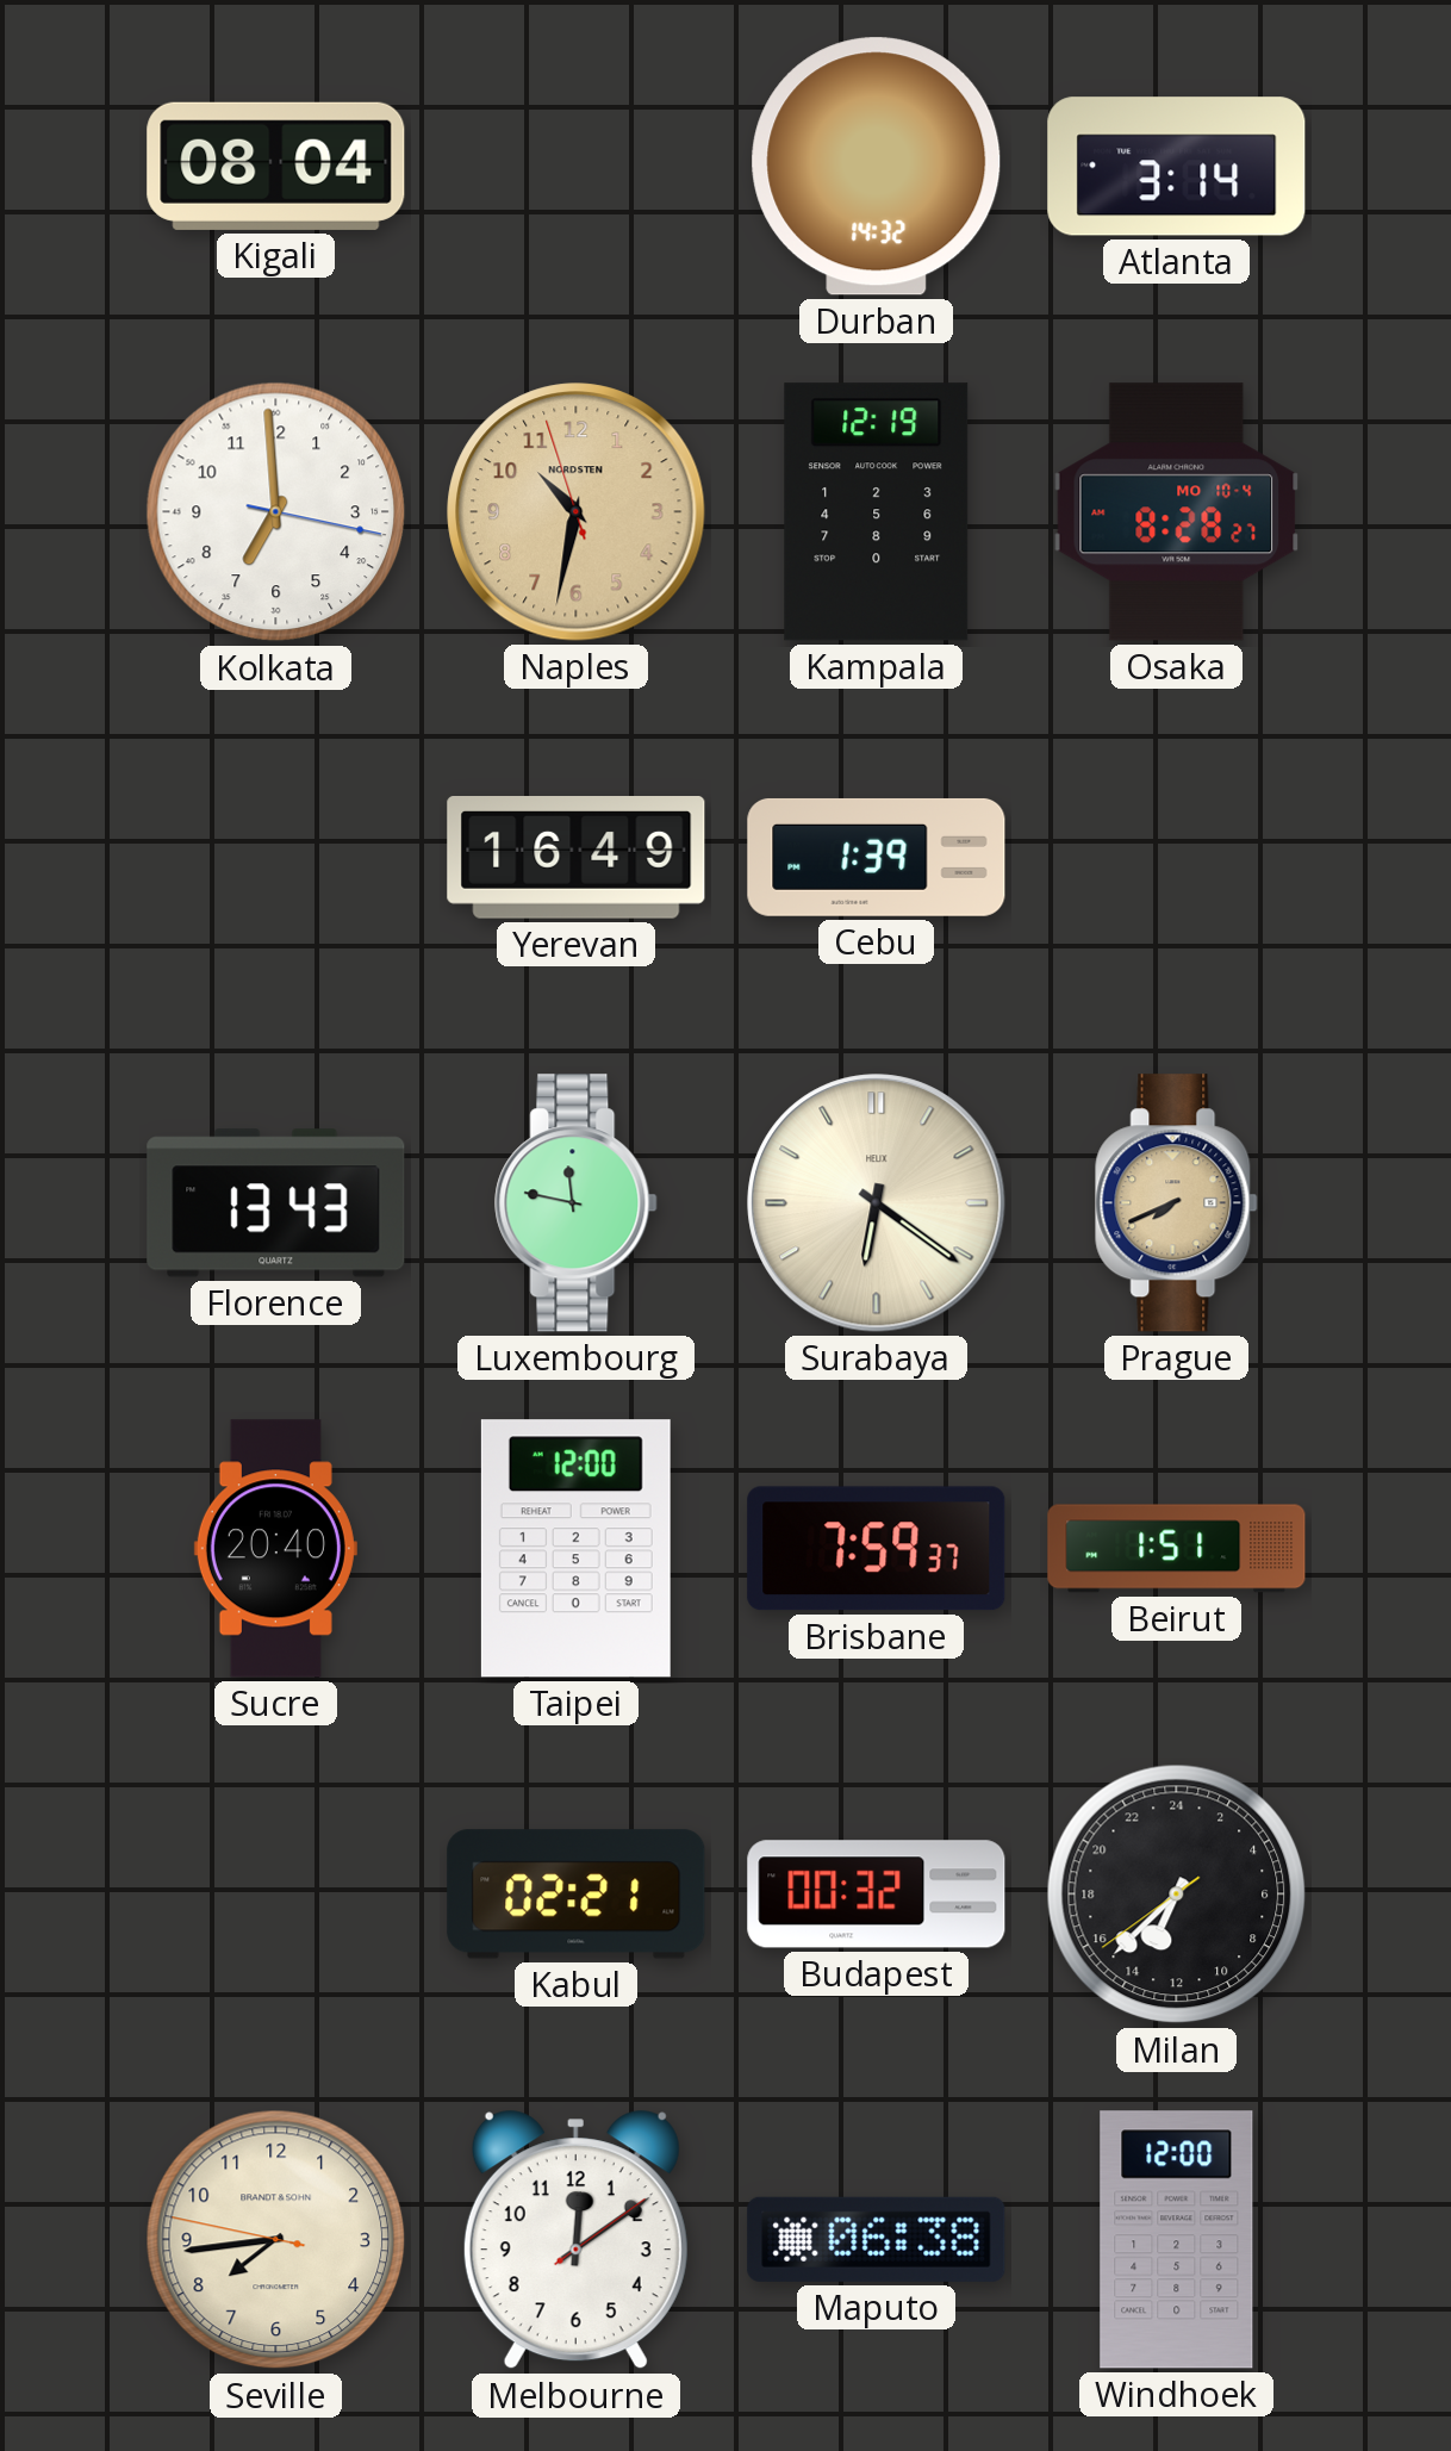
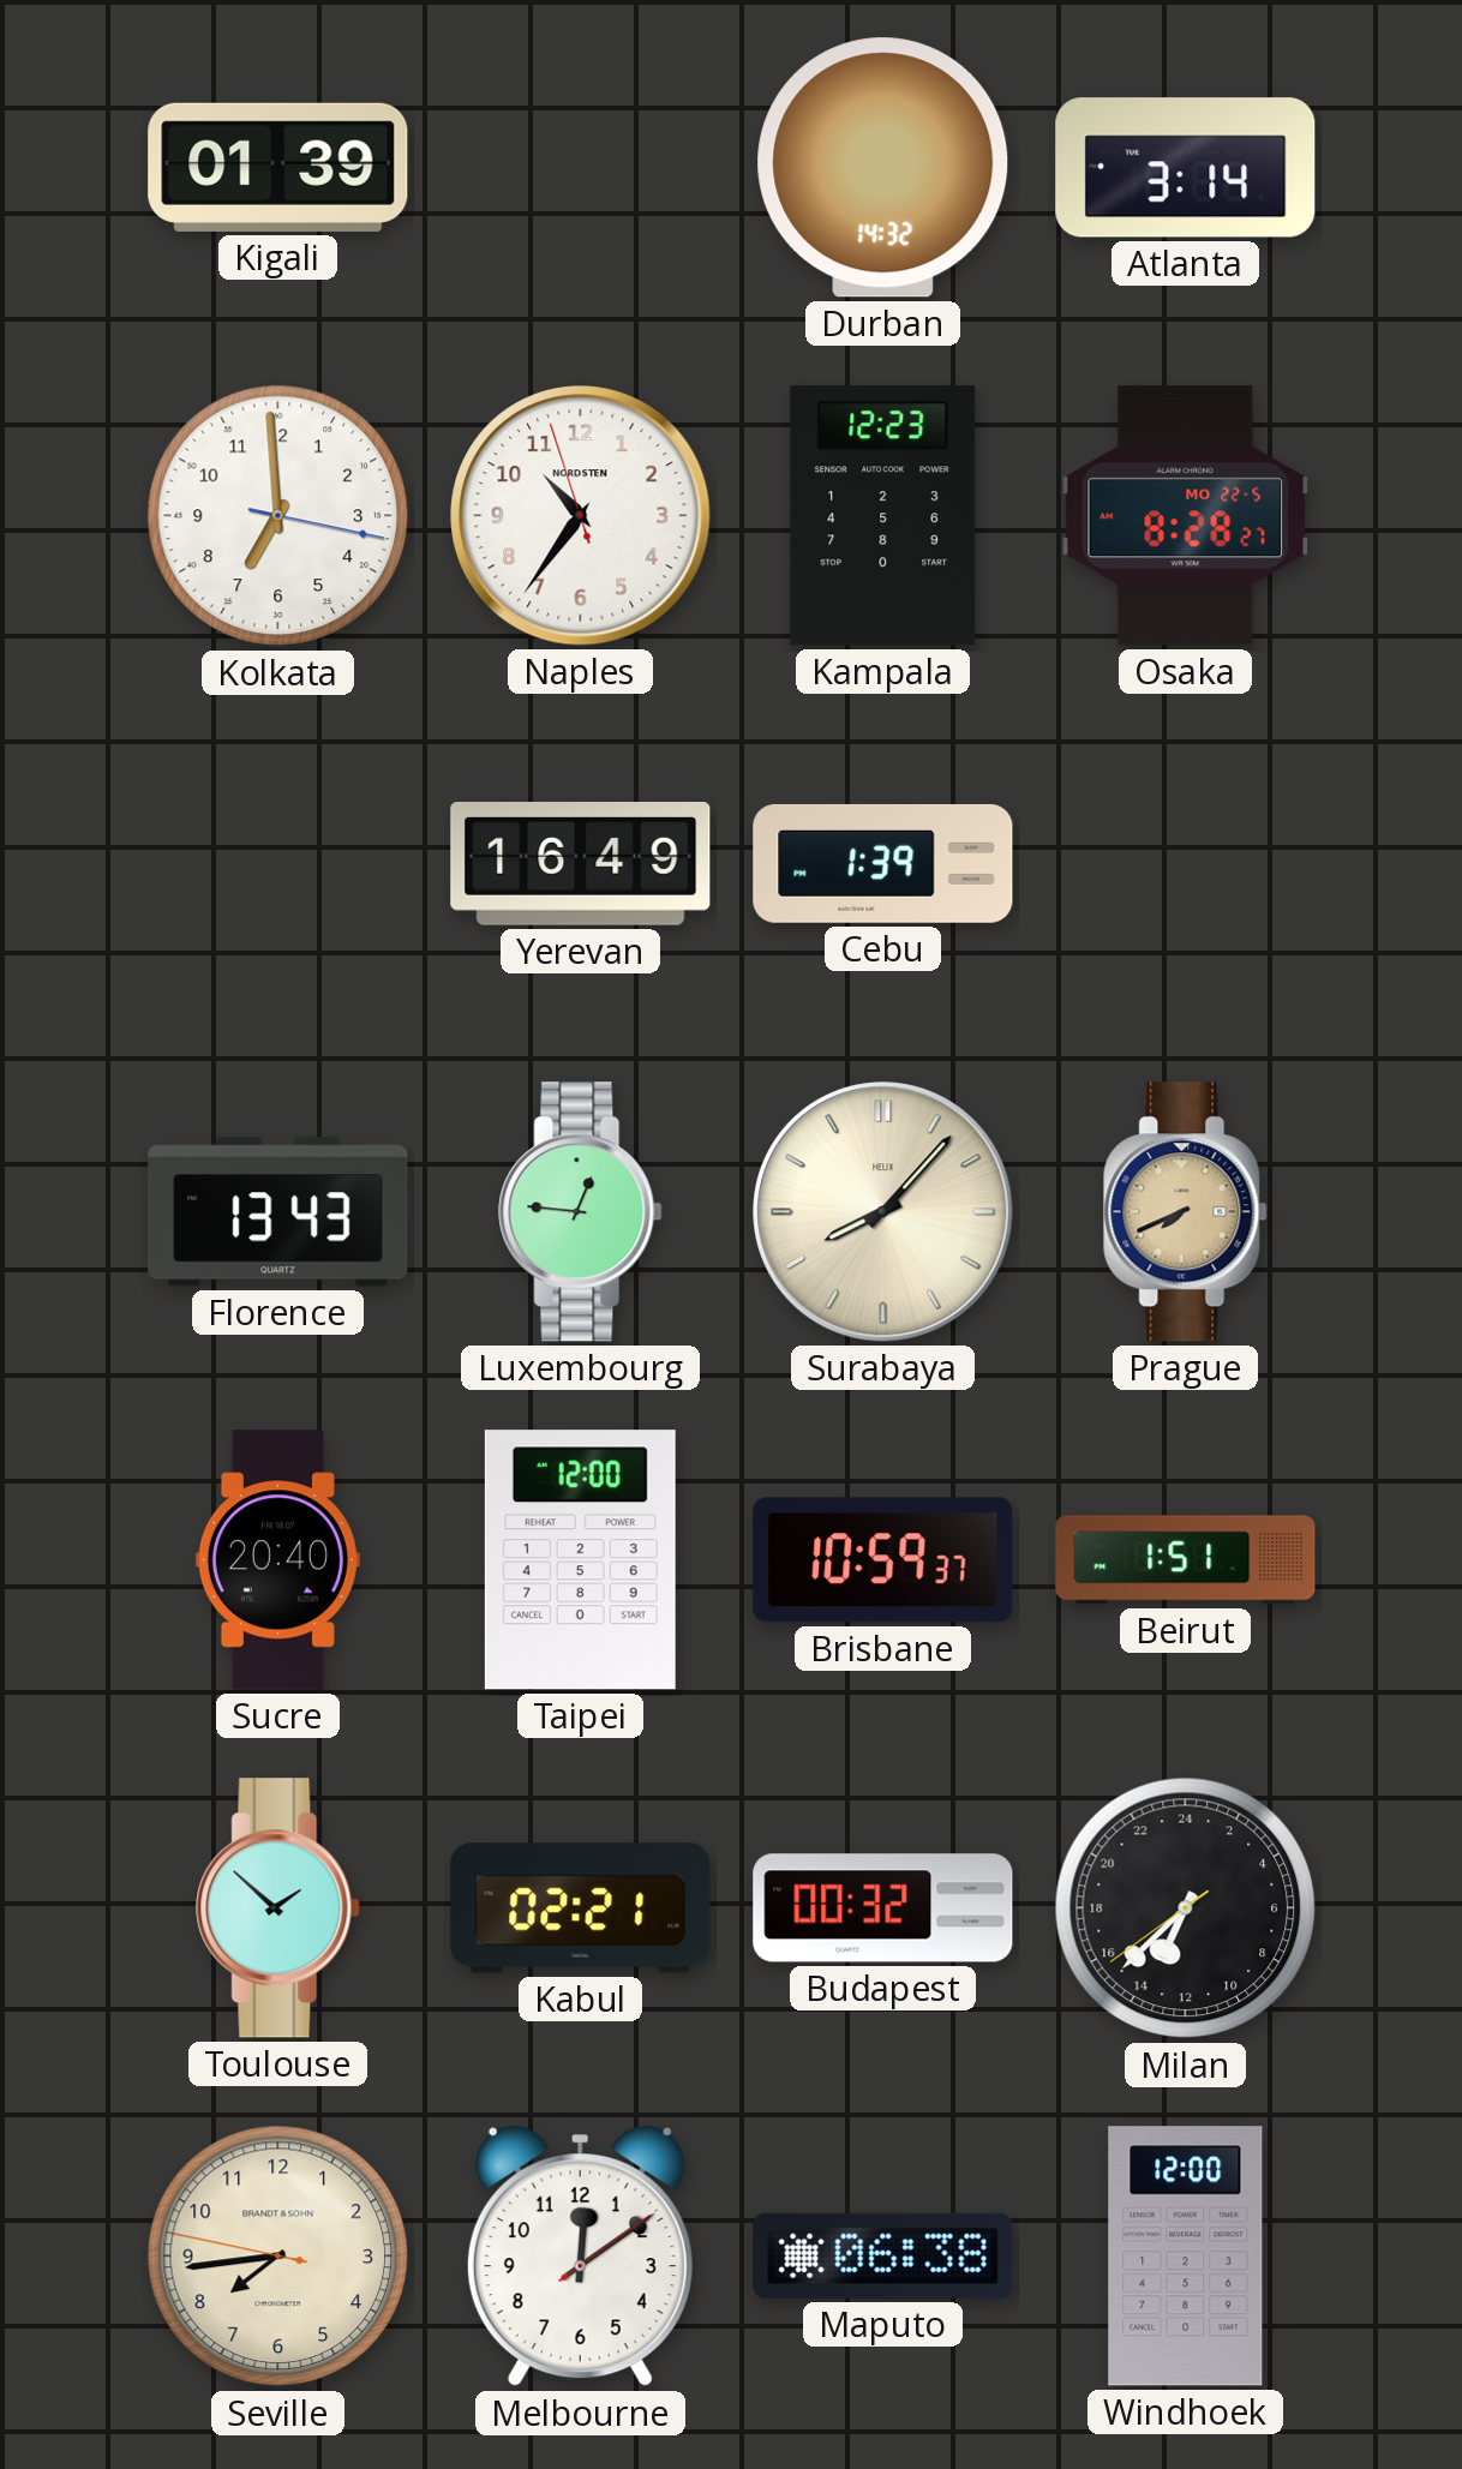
Kigali: 08:04 -> 01:39
Naples: 10:31 -> 10:35
Naples dial: champagne -> white
Kampala: 12:19 -> 12:23
Osaka date: MO 10-4 -> MO 22-5
Luxembourg: 11:47 -> 12:46
Surabaya: 6:21 -> 8:07
Brisbane: 7:59 -> 10:59
Toulouse: none -> 1:52
